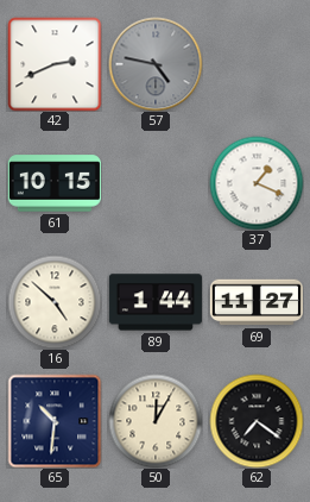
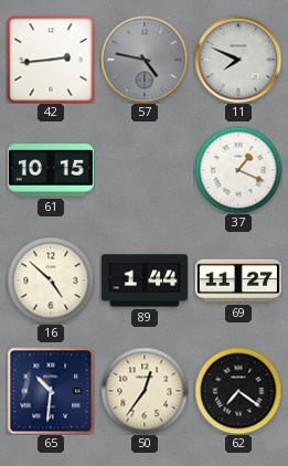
42: 2:41 -> 2:44
11: none -> 7:49
50: 12:05 -> 12:36
